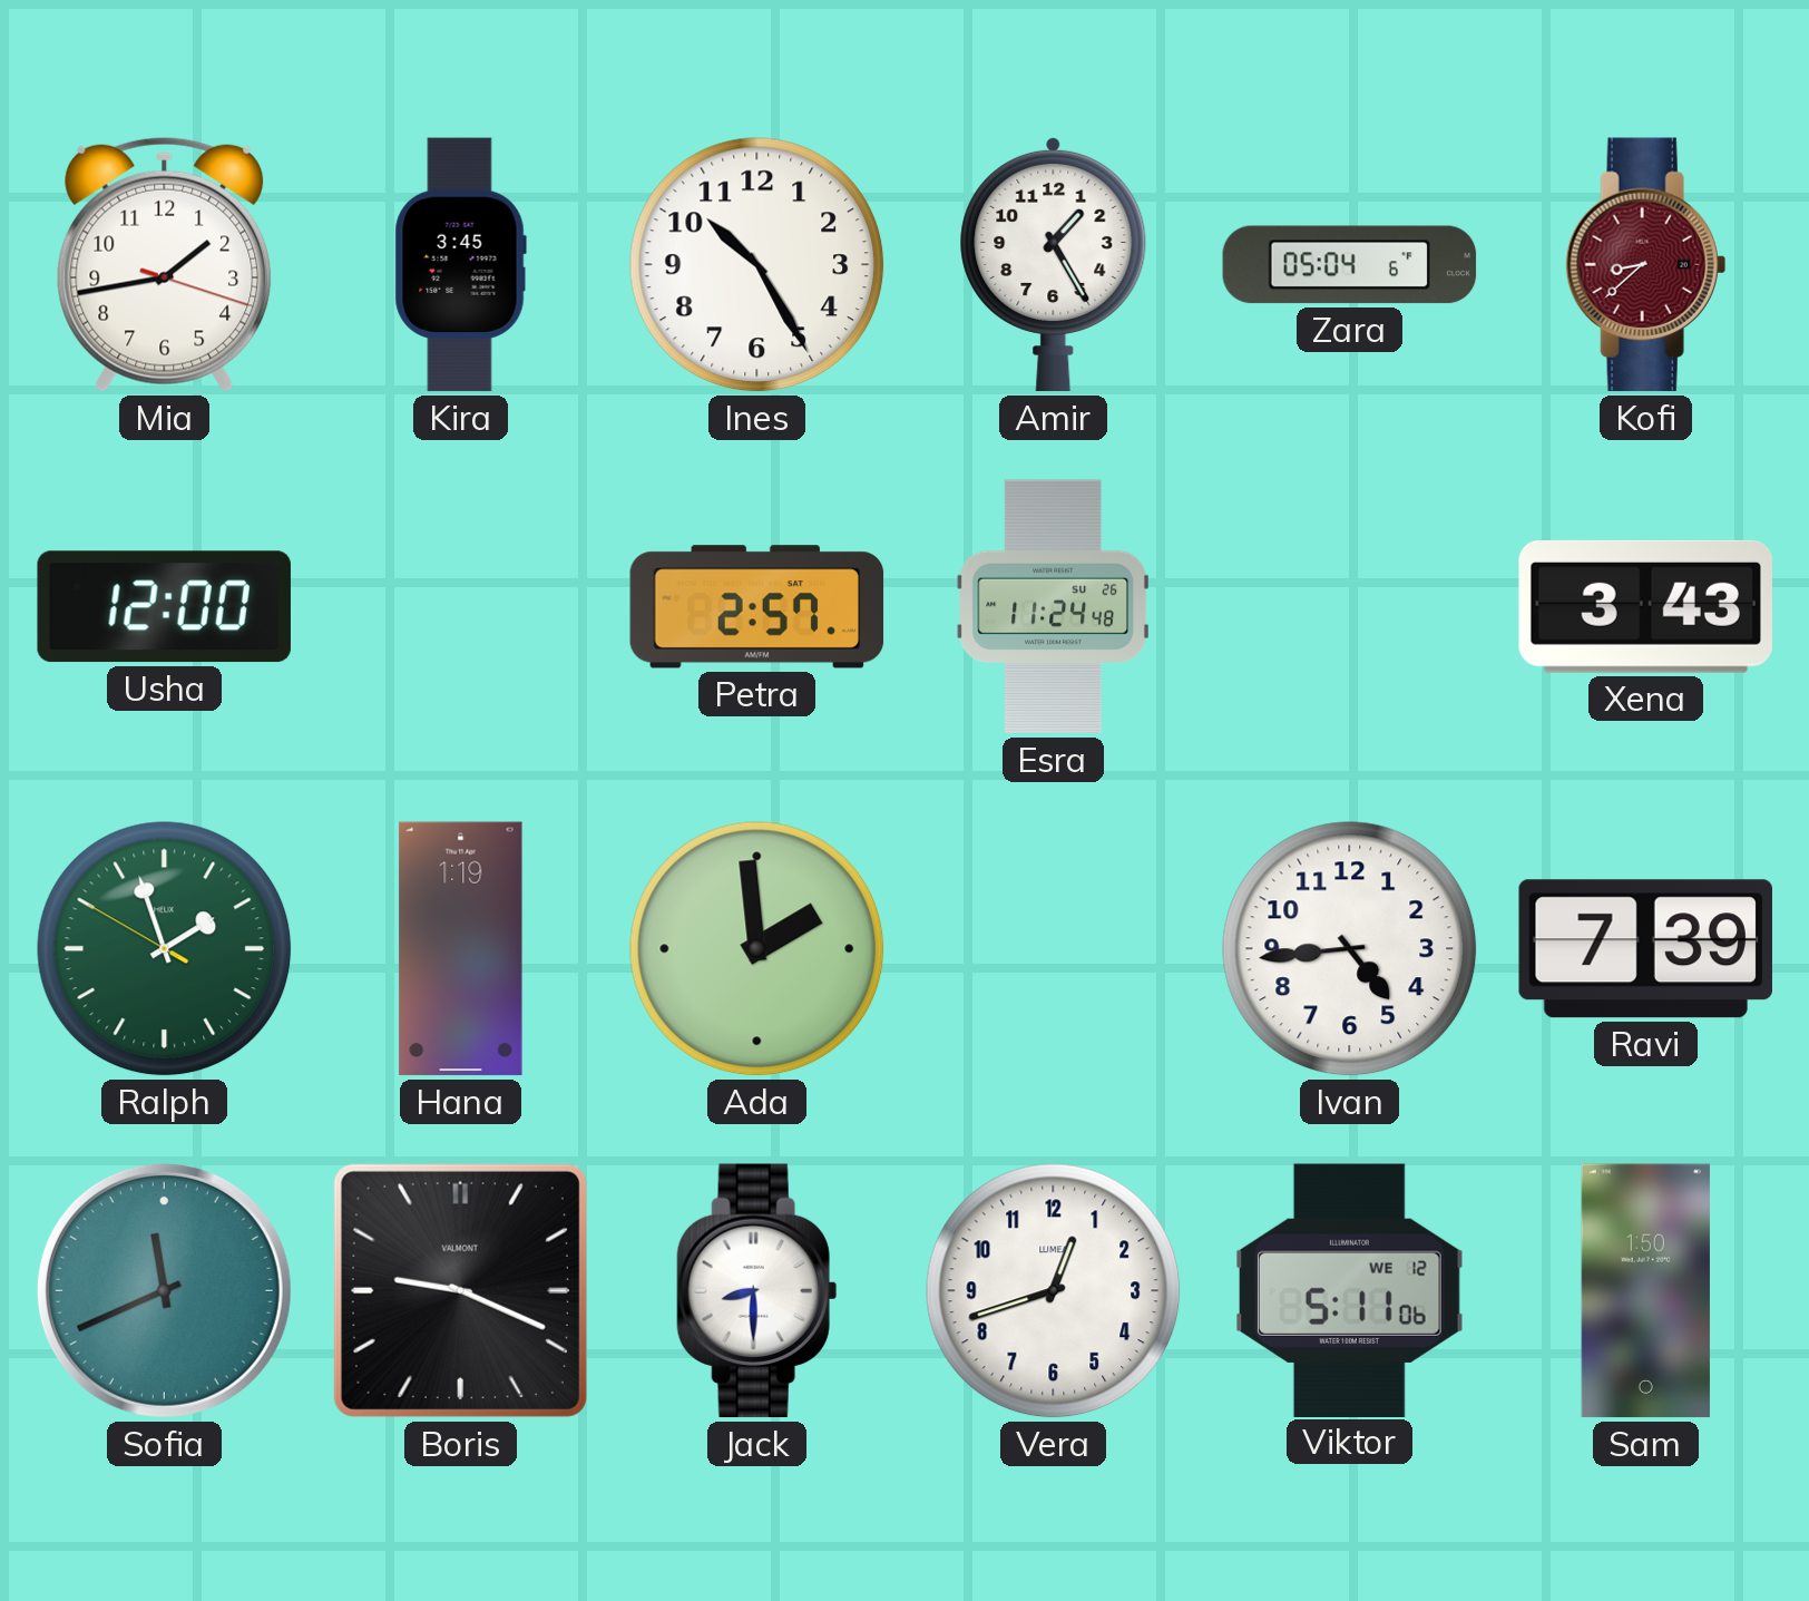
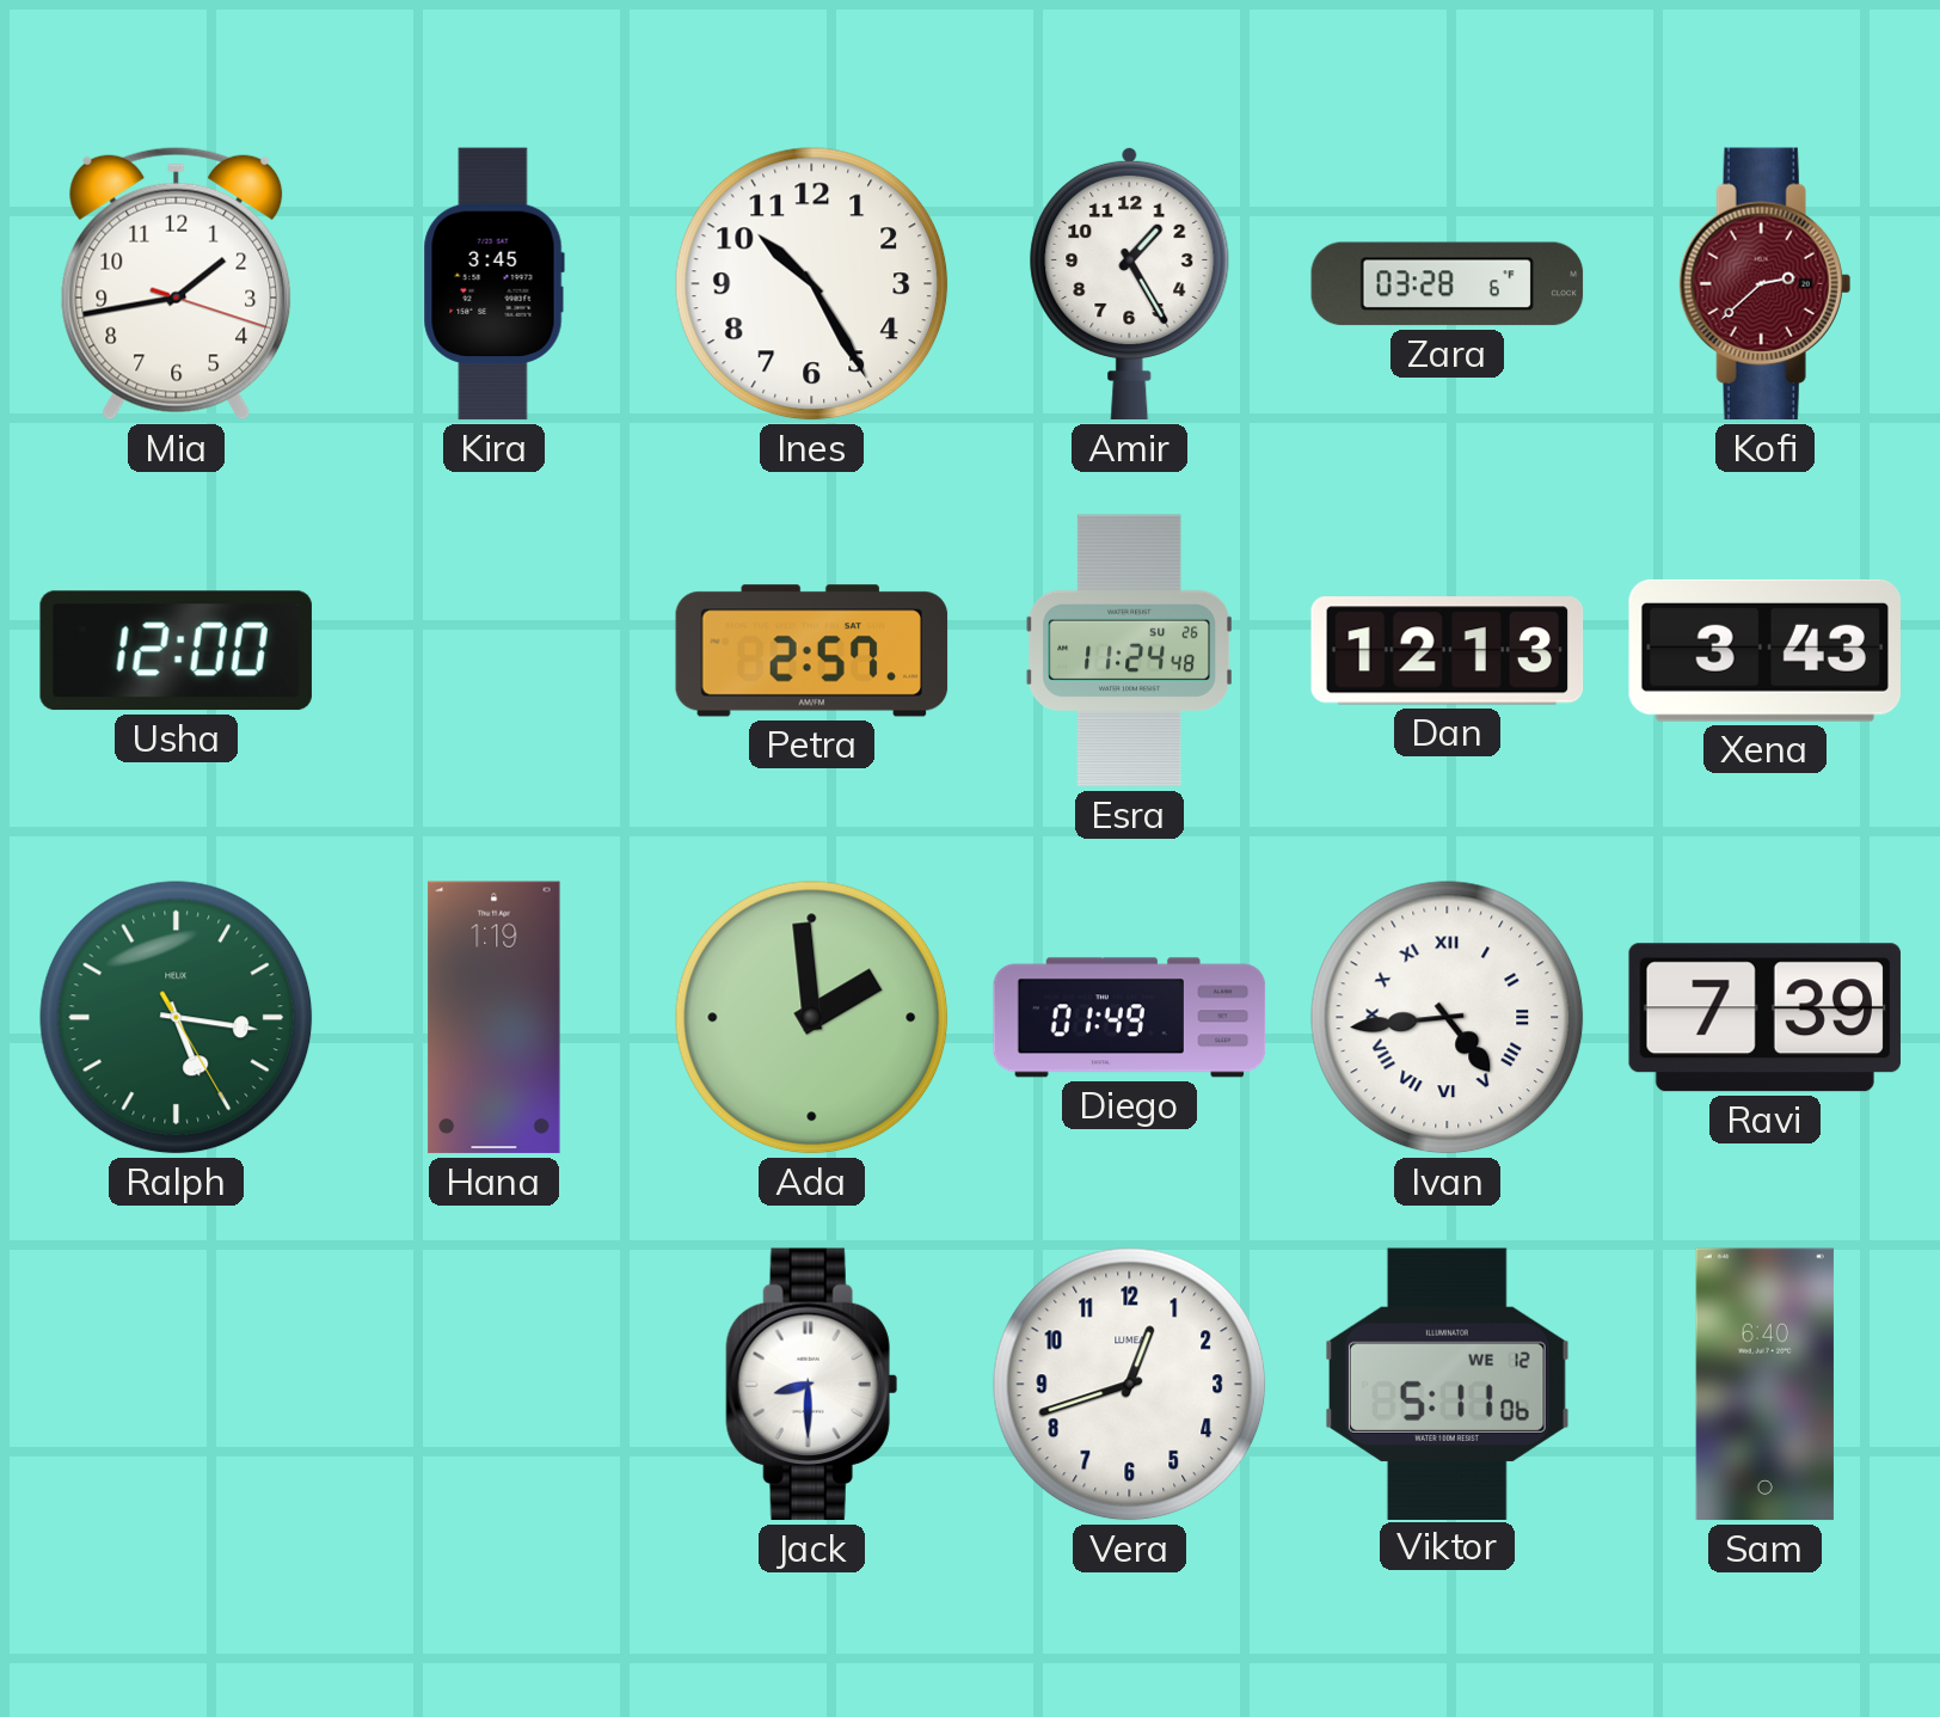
Zara: 05:04 -> 03:28
Kofi: 8:38 -> 2:38
Dan: none -> 12:13
Ralph: 1:56 -> 5:16
Diego: none -> 01:49
Ivan numerals: Arabic -> Roman
Sofia: 11:41 -> none
Boris: 9:19 -> none
Sam: 1:50 -> 6:40
